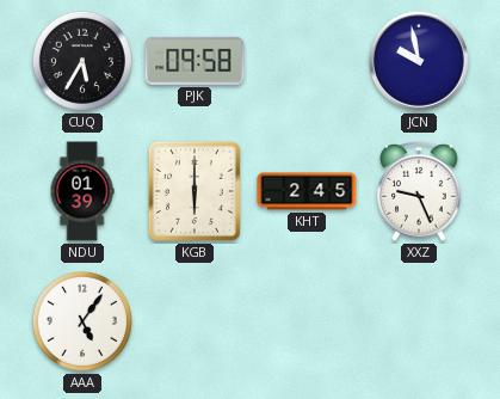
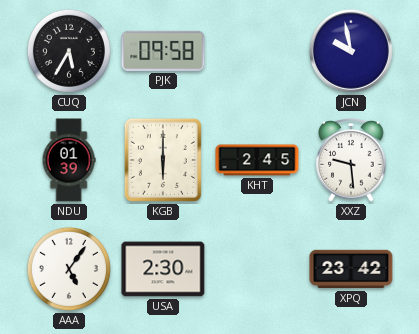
XXZ: 9:26 -> 9:29
USA: none -> 2:30
XPQ: none -> 23:42
